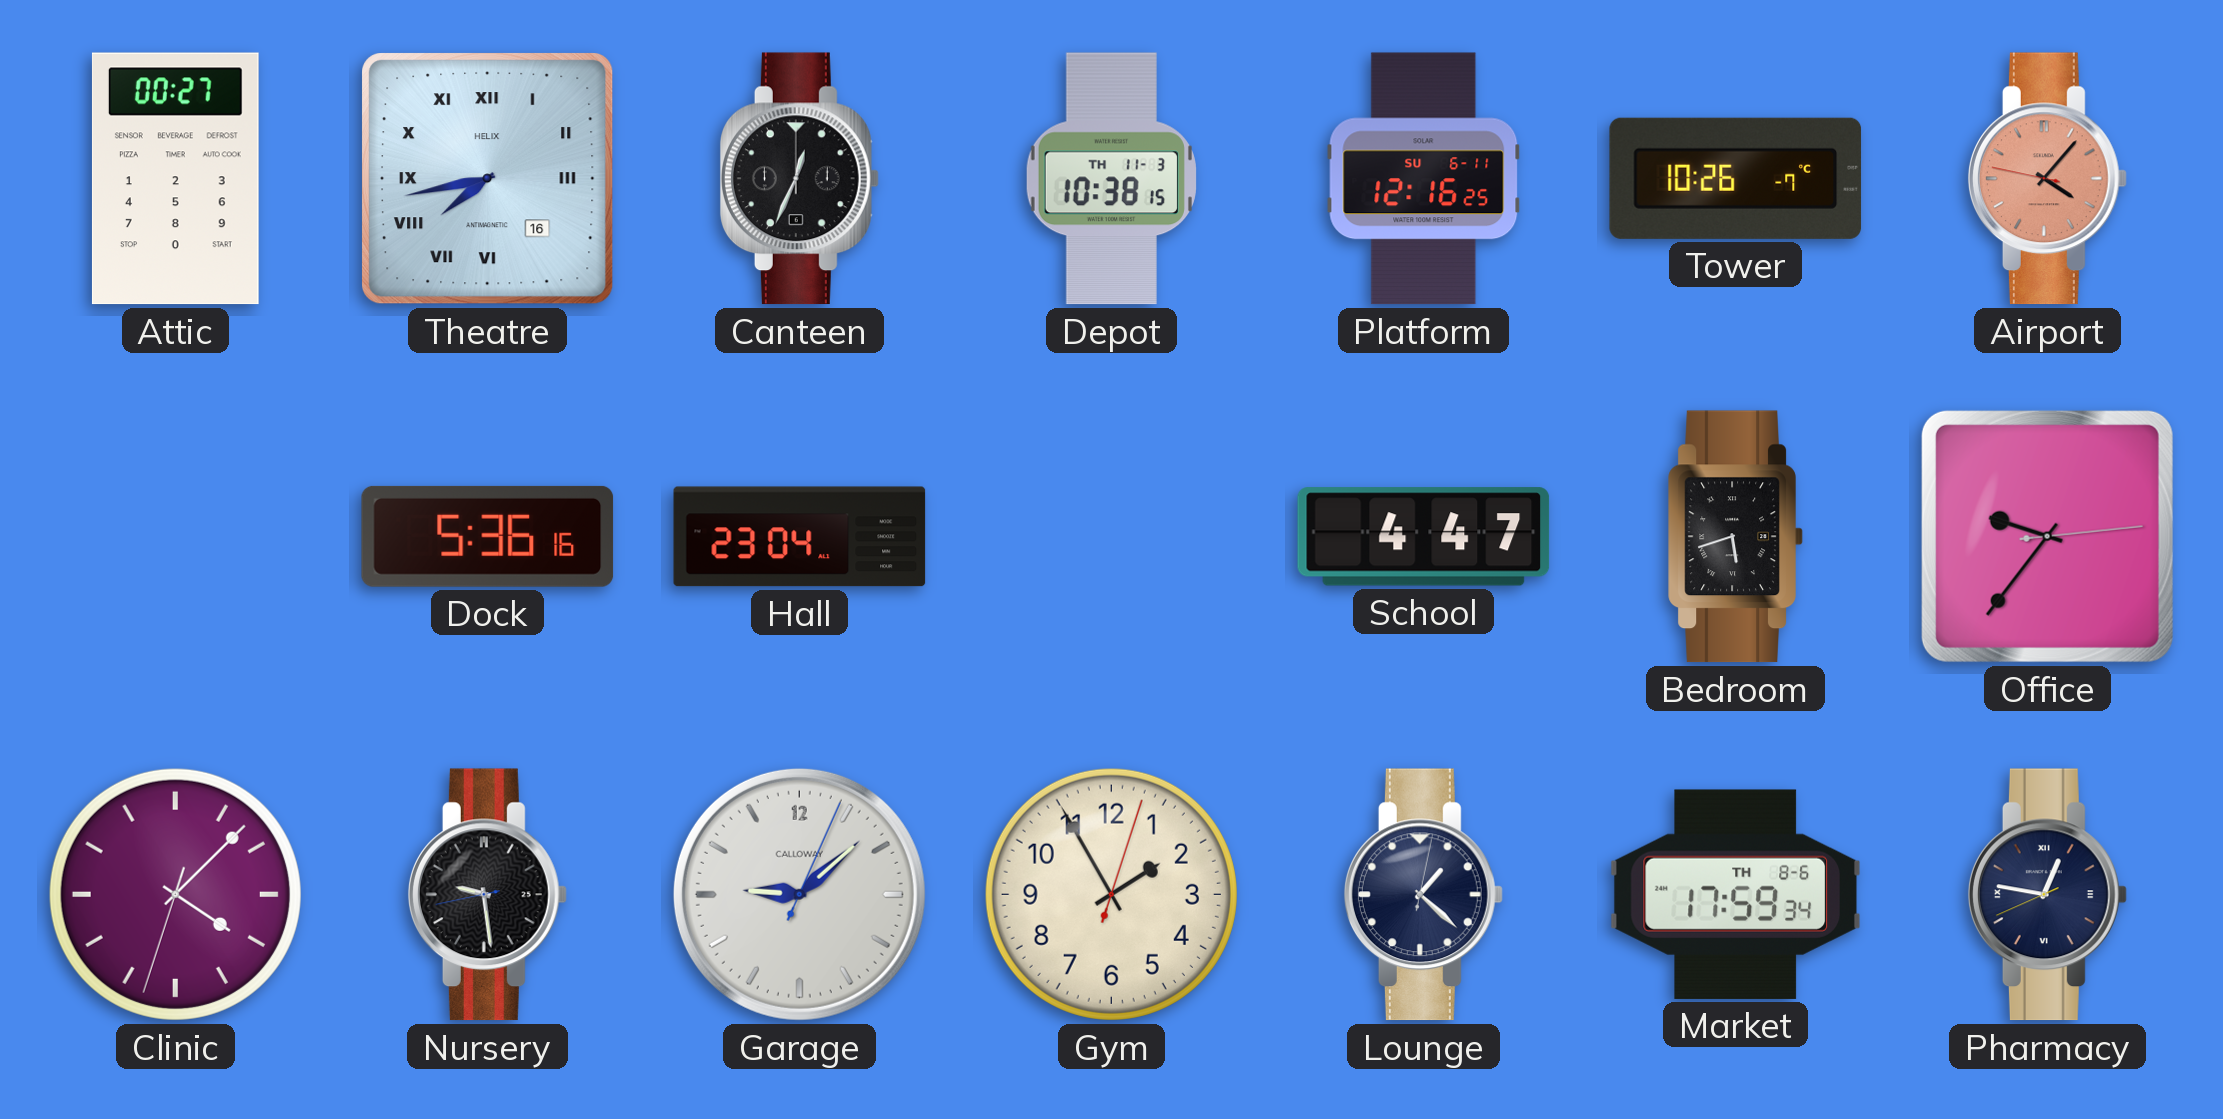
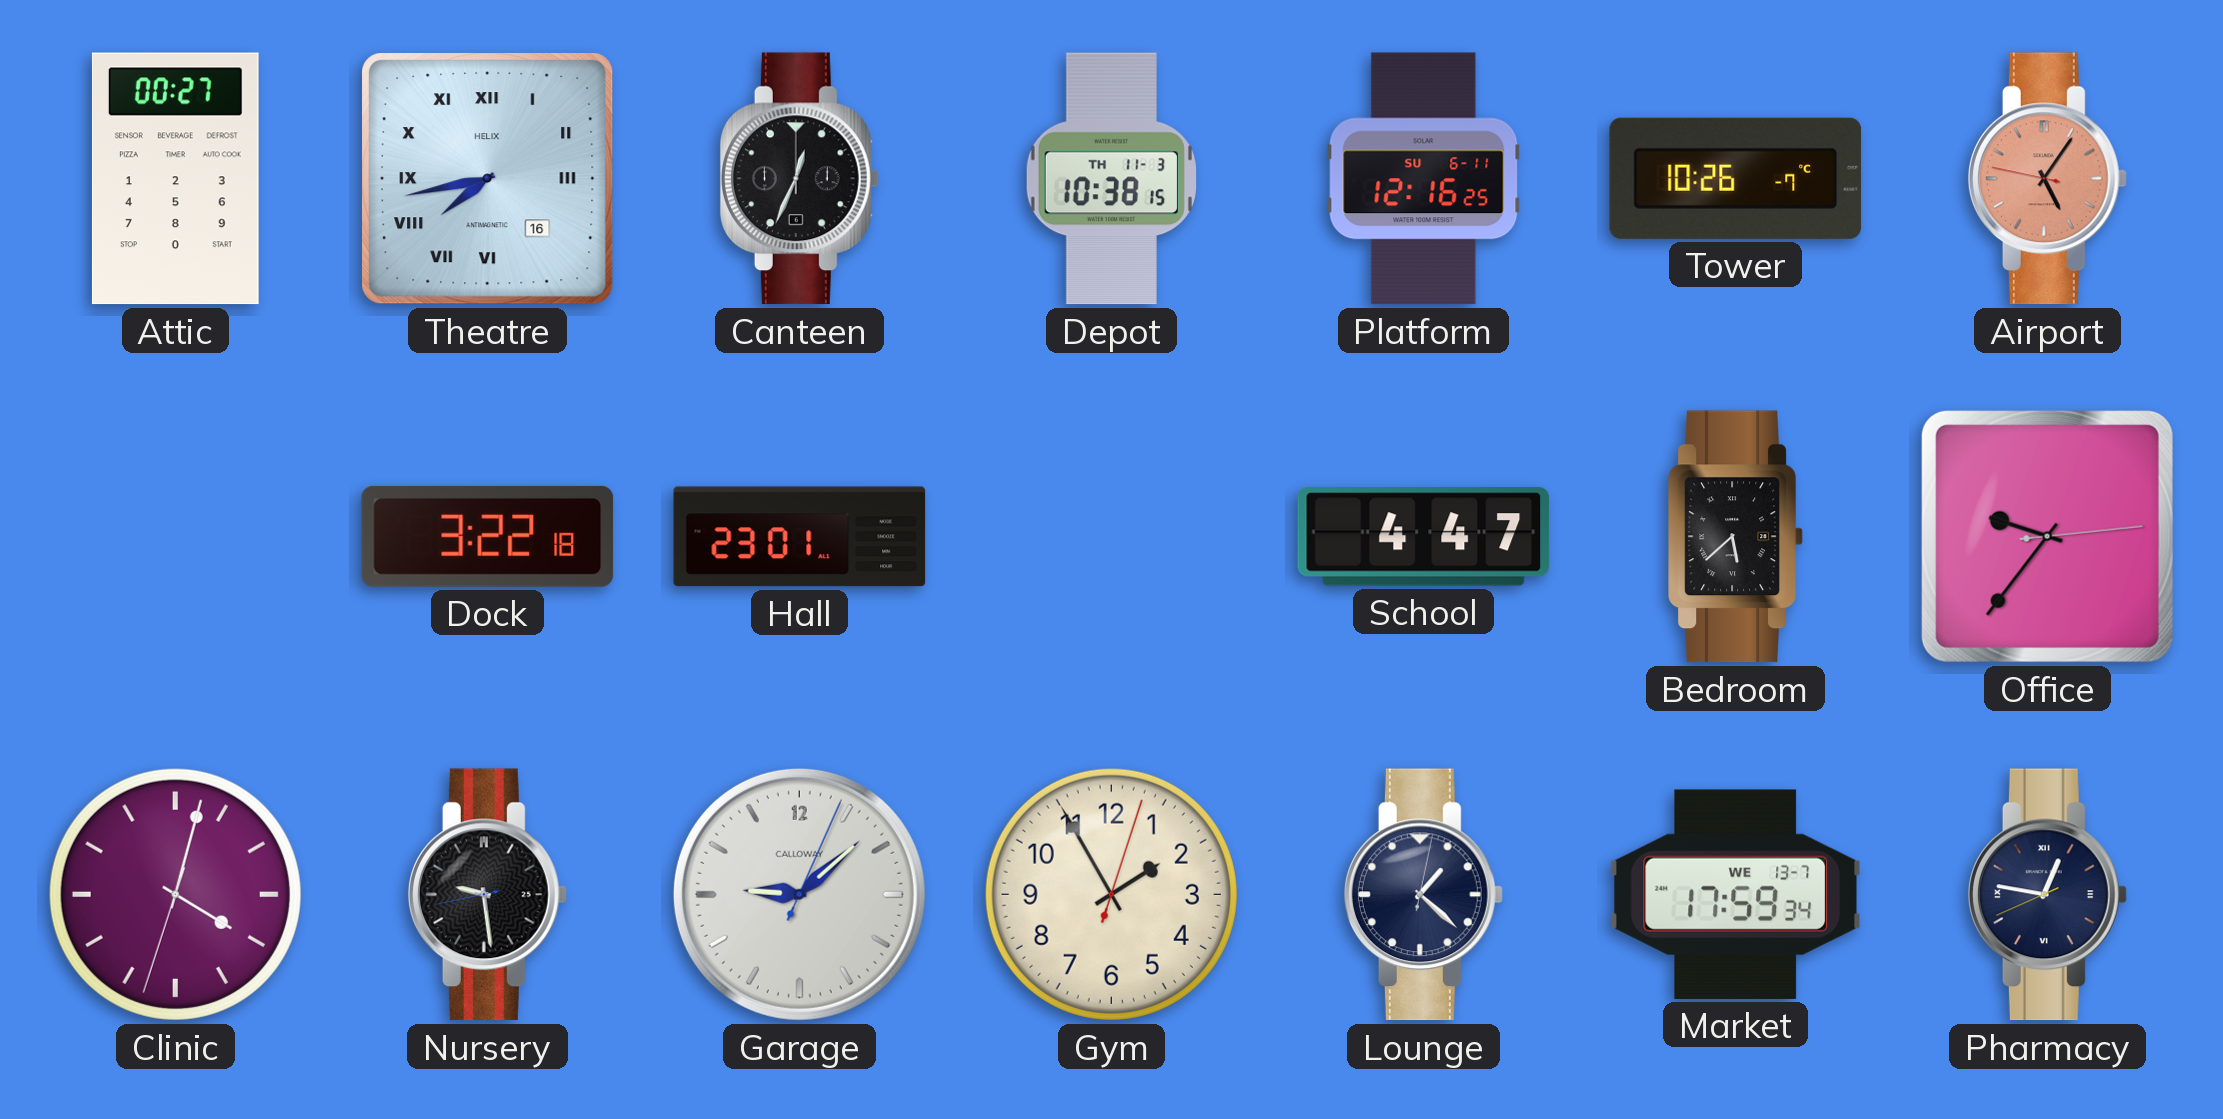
Airport: 4:06 -> 5:05
Dock: 5:36 -> 3:22
Hall: 23:04 -> 23:01
Bedroom: 5:42 -> 5:38
Clinic: 4:07 -> 4:02
Market date: TH 8-6 -> WE 13-7
